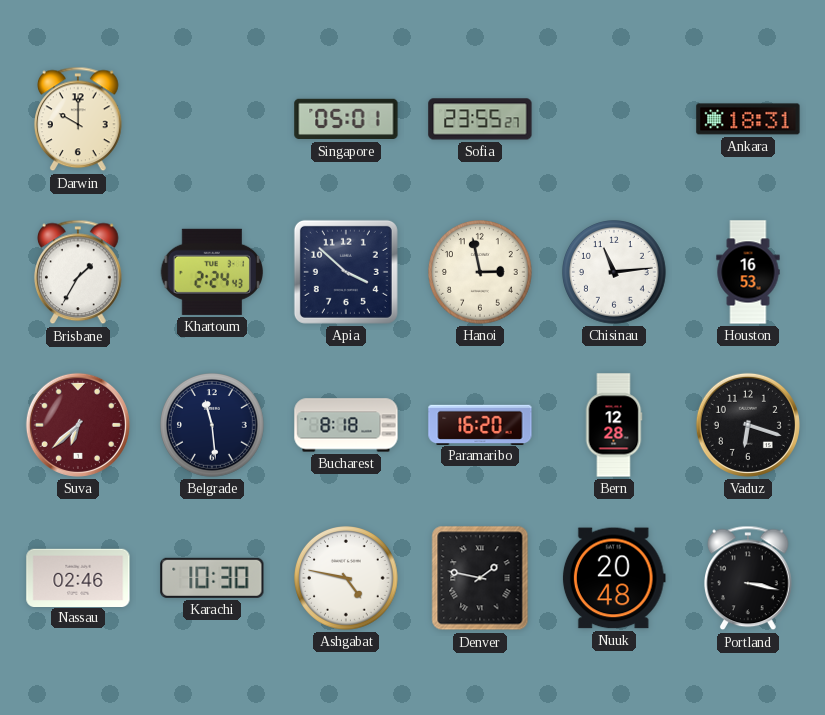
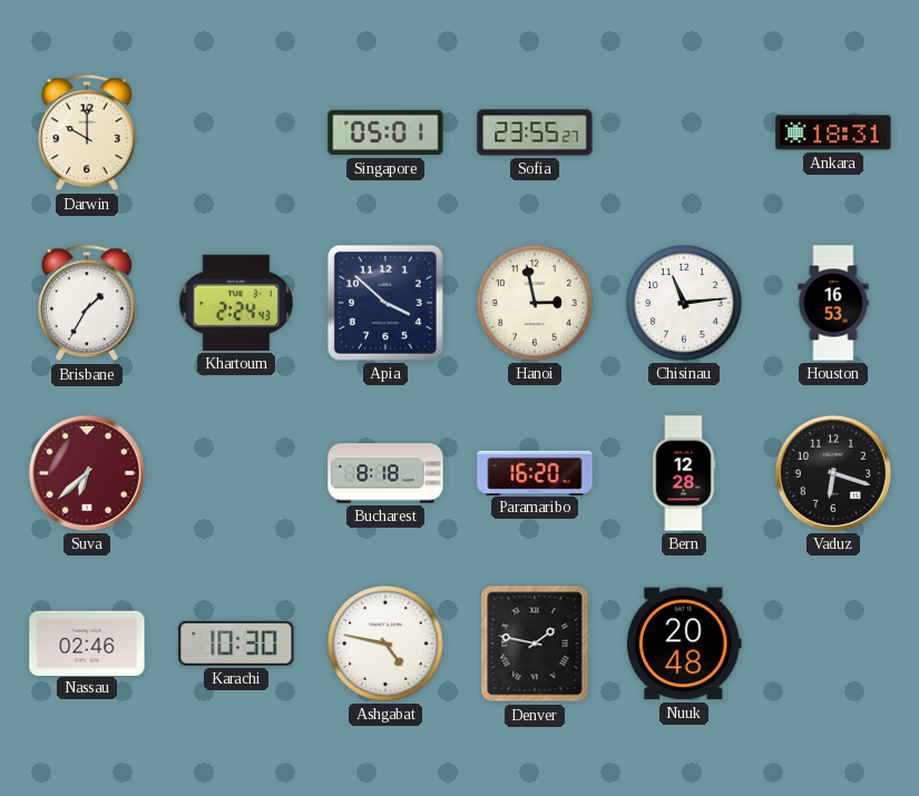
Belgrade: 11:29 -> none
Portland: 3:17 -> none
